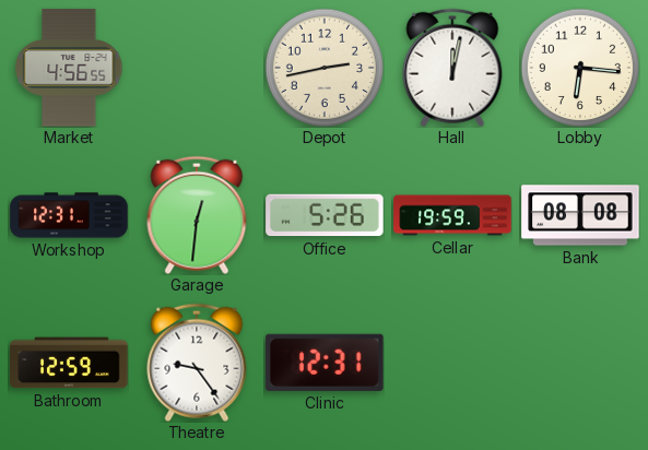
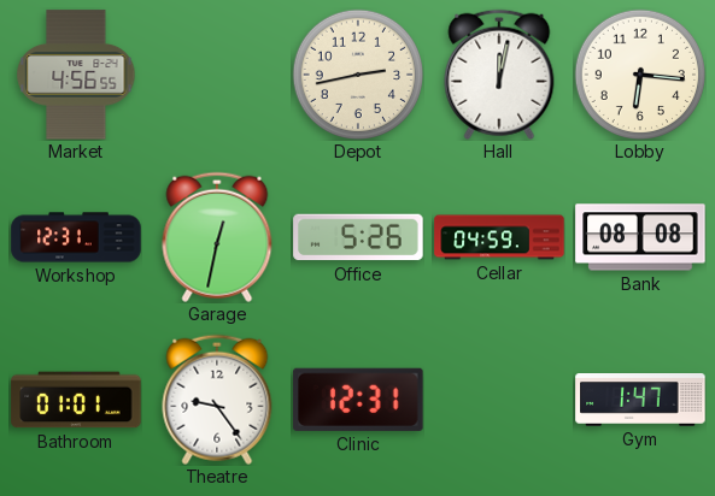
Garage: 12:31 -> 12:32
Cellar: 19:59 -> 04:59
Bathroom: 12:59 -> 01:01
Gym: none -> 1:47
